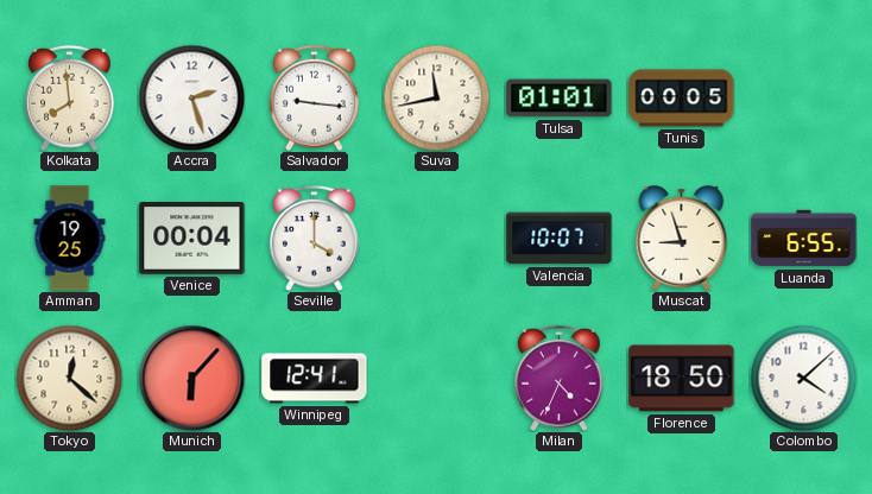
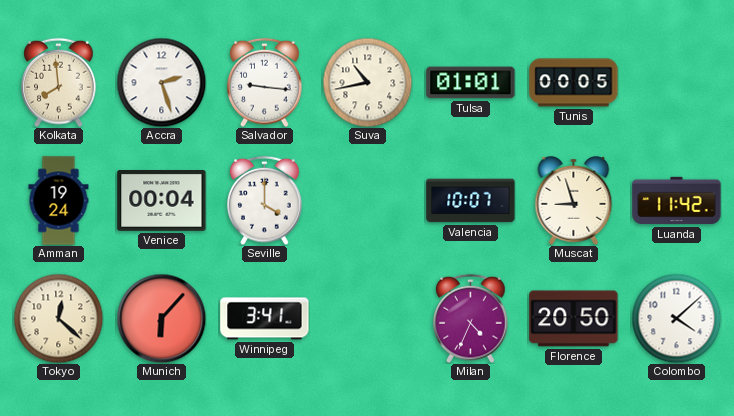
Suva: 11:43 -> 10:43
Amman: 19:25 -> 19:24
Luanda: 6:55 -> 11:42
Winnipeg: 12:41 -> 3:41
Florence: 18:50 -> 20:50
